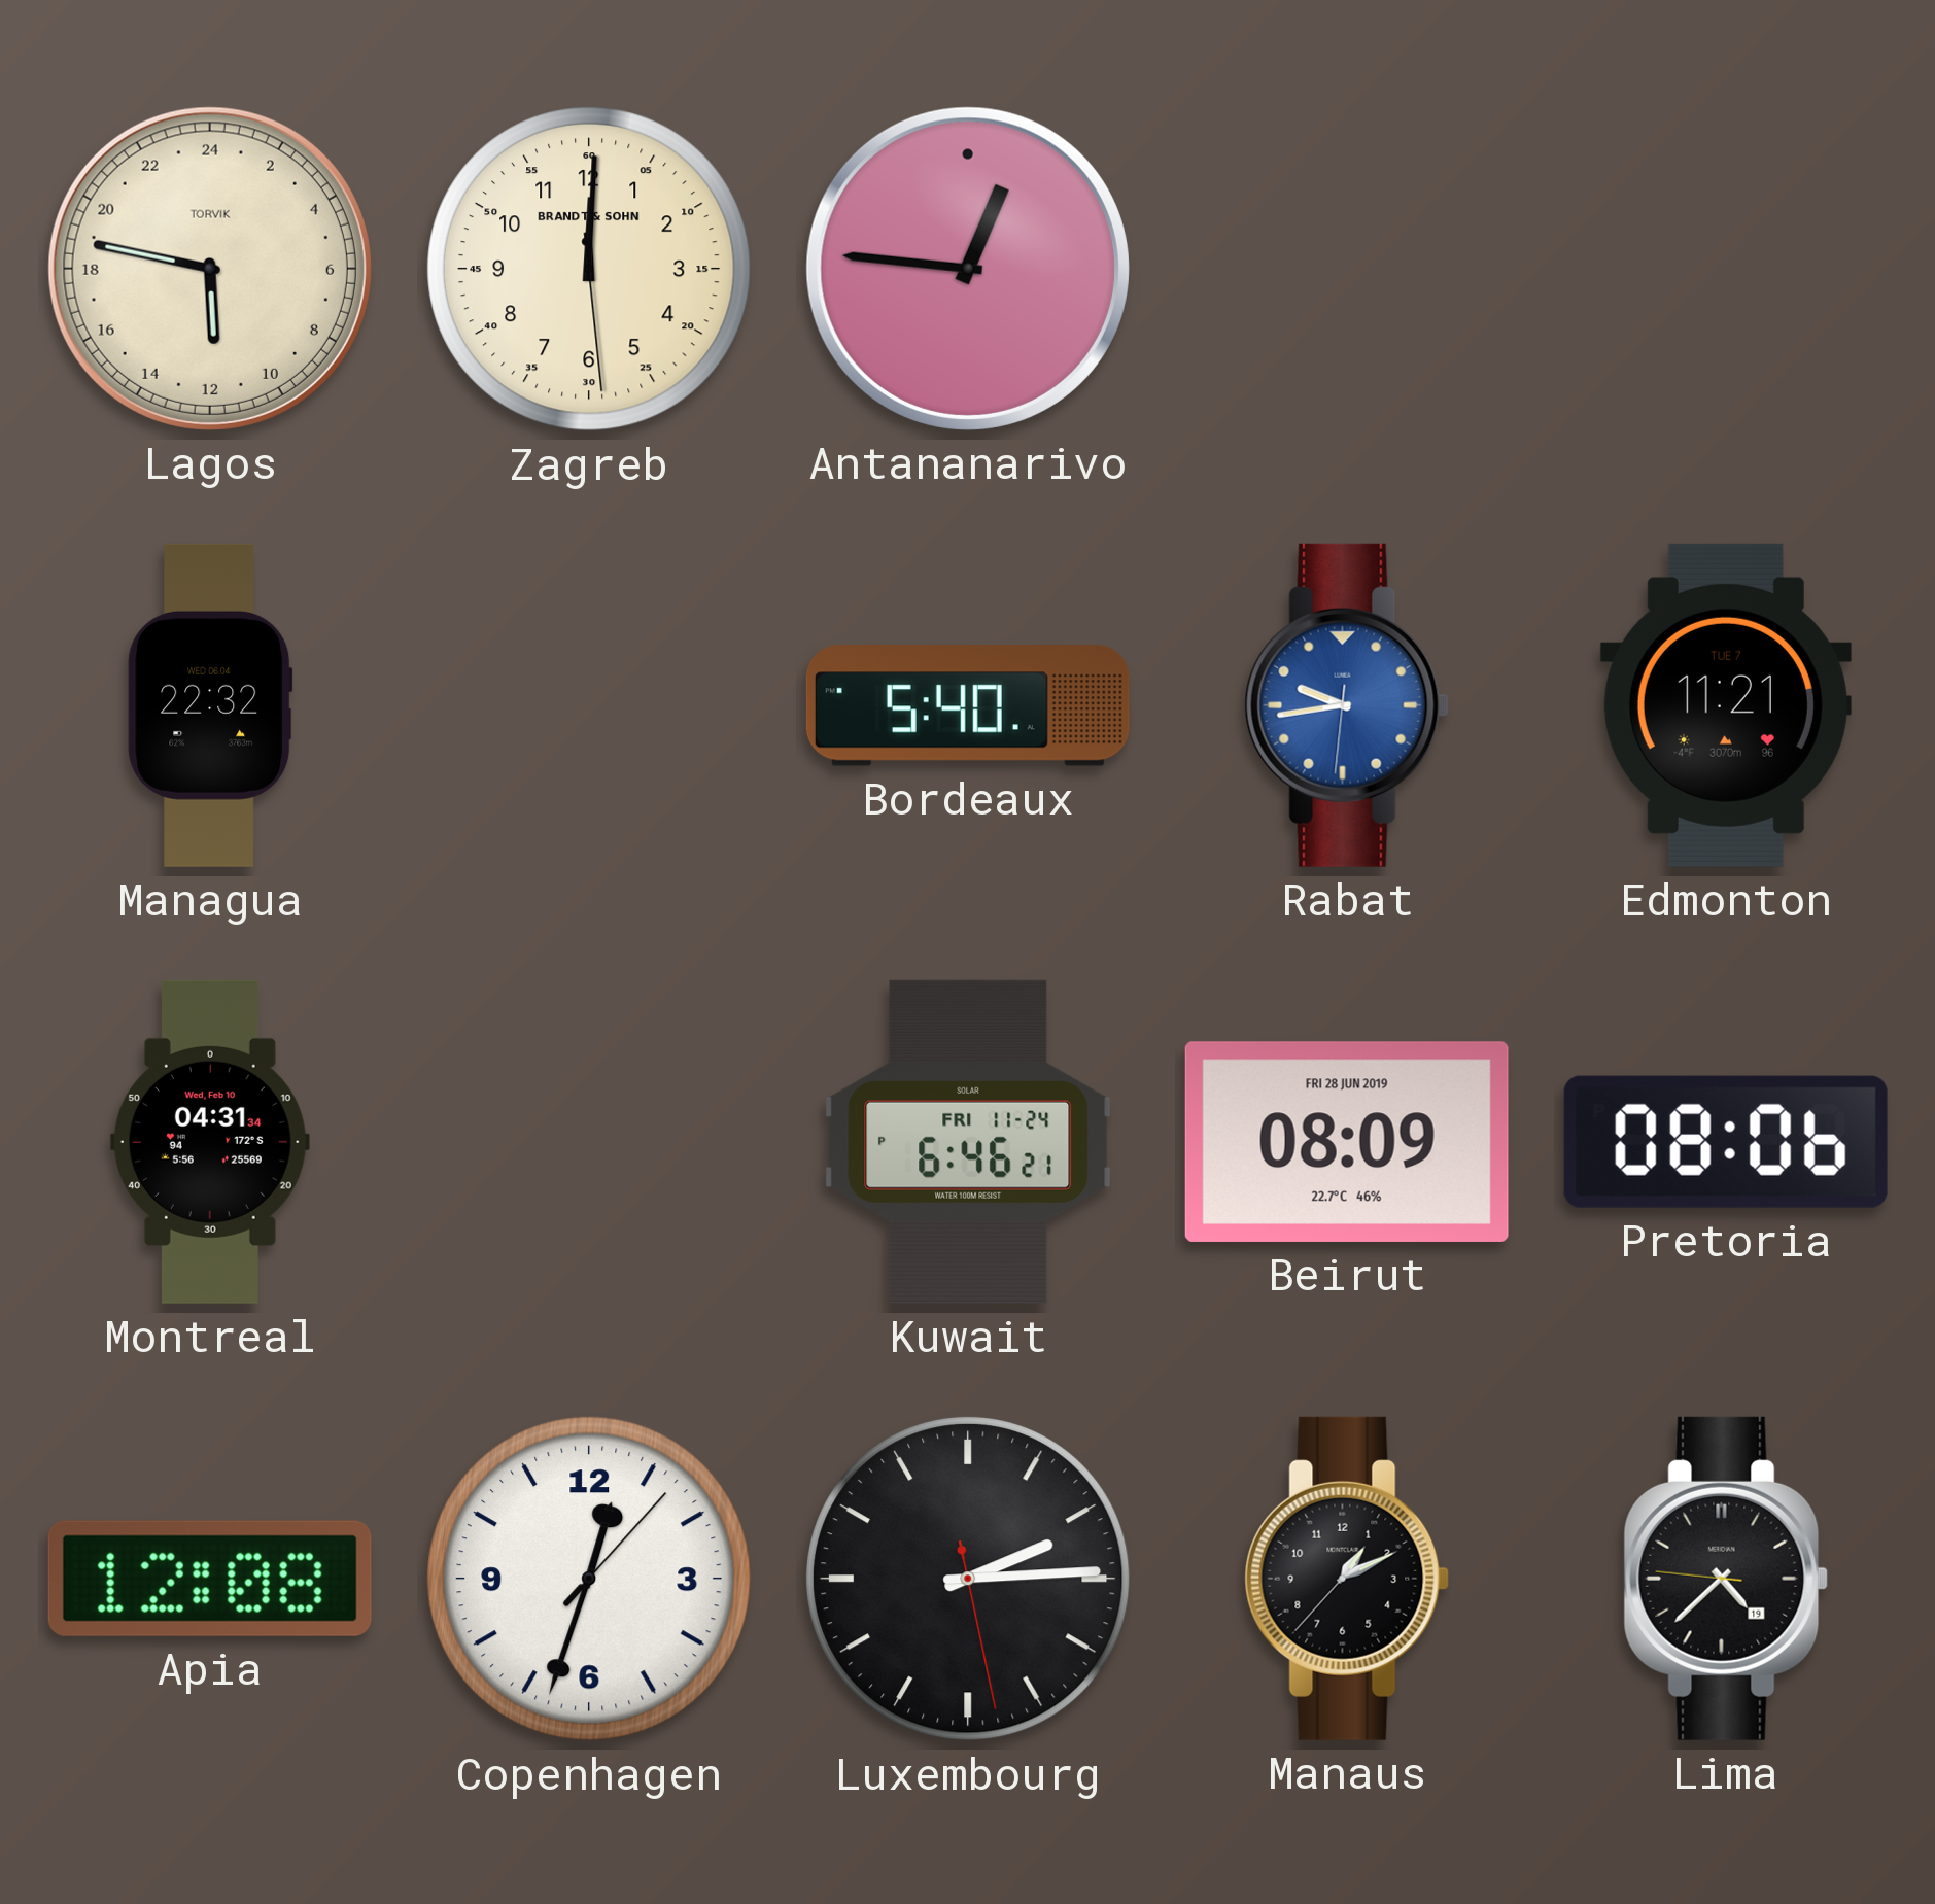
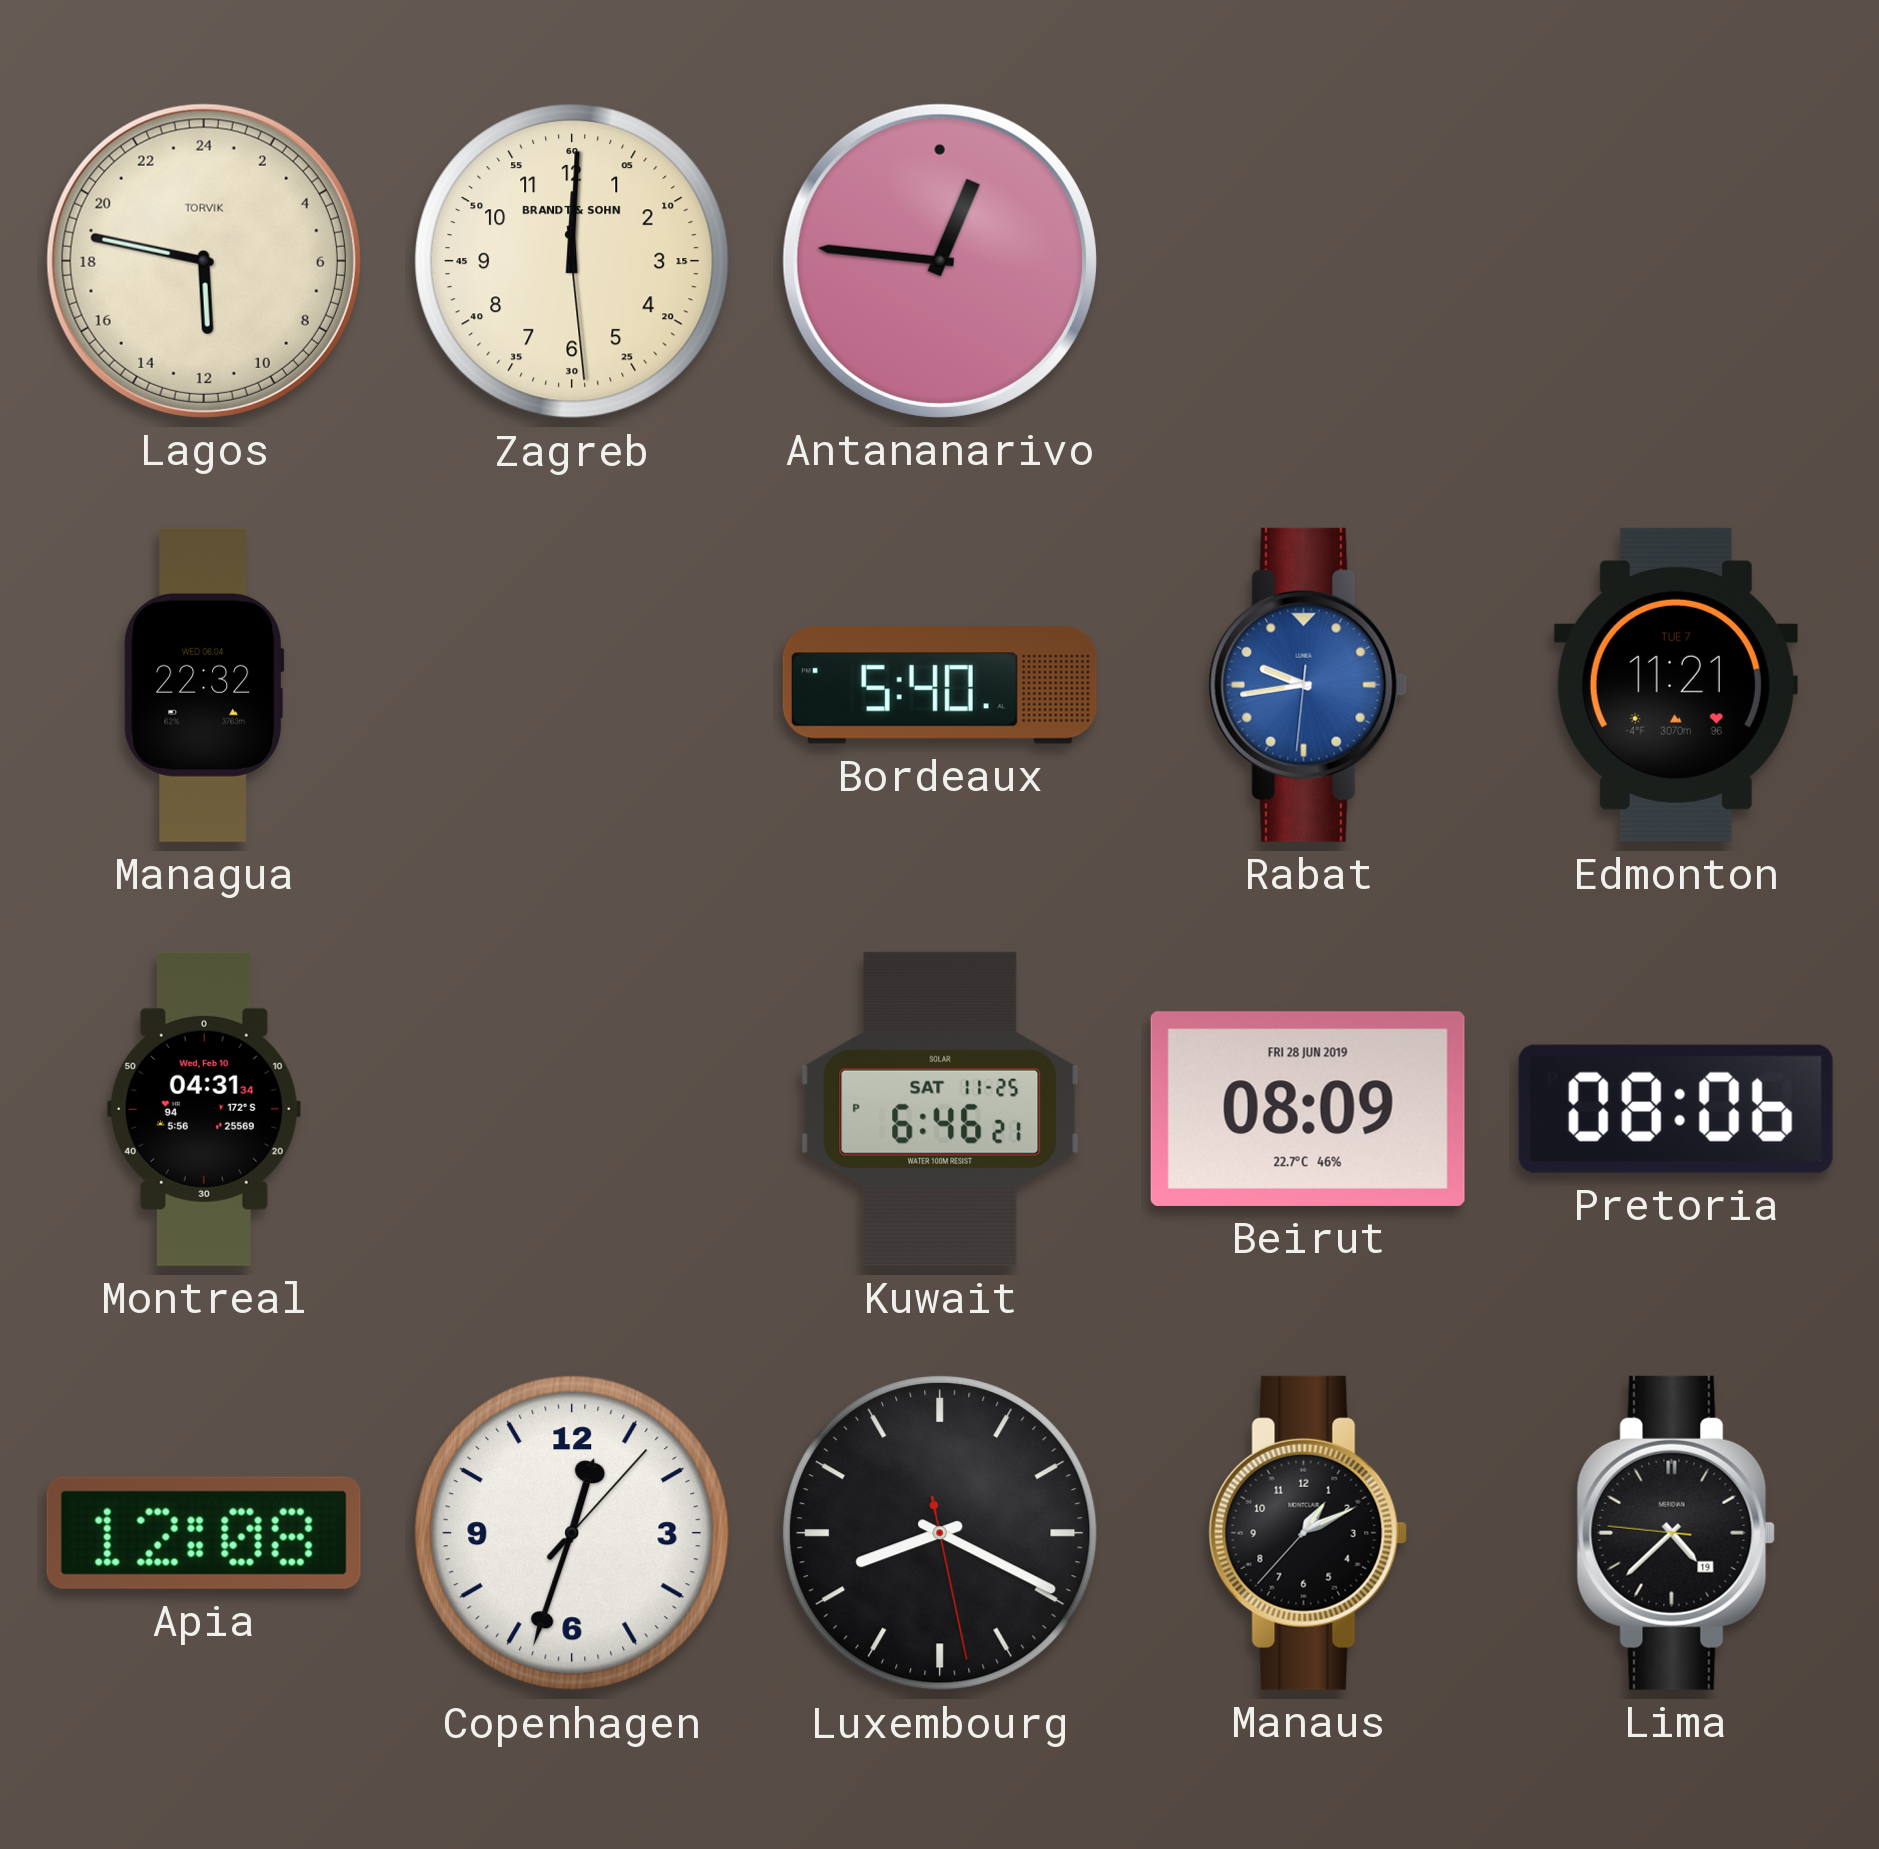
Kuwait date: FRI 11-24 -> SAT 11-25
Luxembourg: 2:14 -> 8:19
